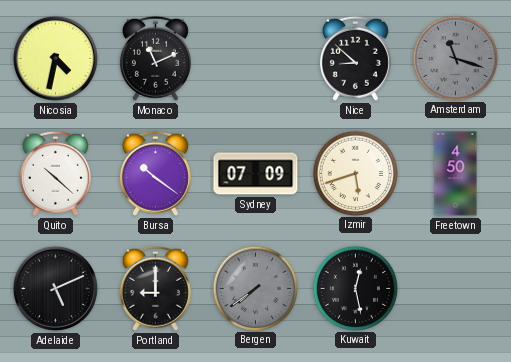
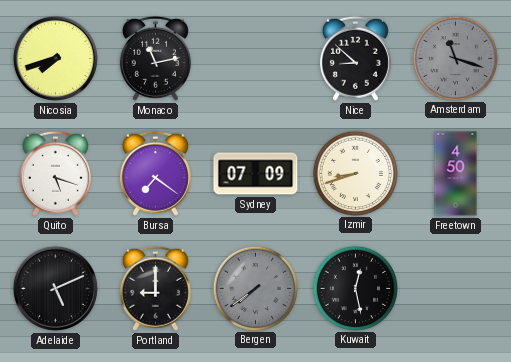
Nicosia: 4:32 -> 7:42
Monaco: 11:11 -> 11:13
Quito: 10:22 -> 5:18
Bursa: 10:21 -> 7:21
Izmir: 5:42 -> 8:42
